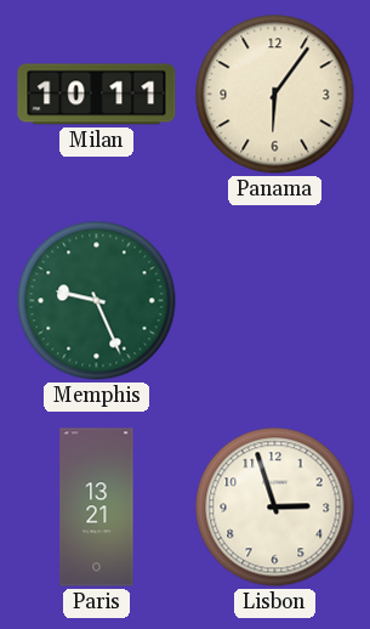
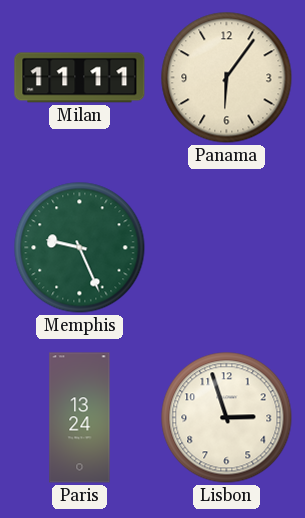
Milan: 10:11 -> 11:11
Paris: 13:21 -> 13:24
